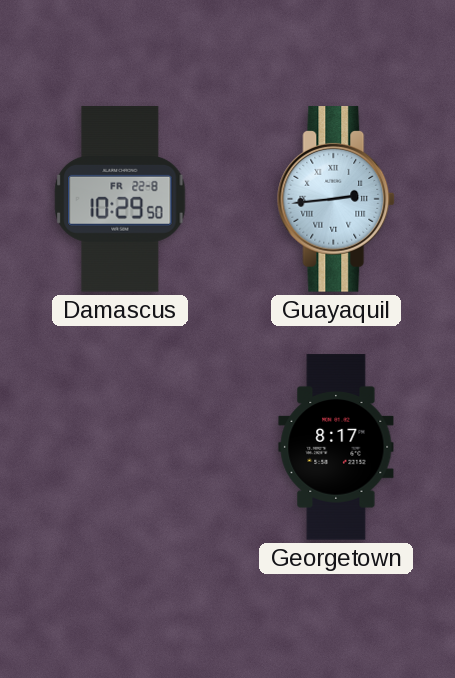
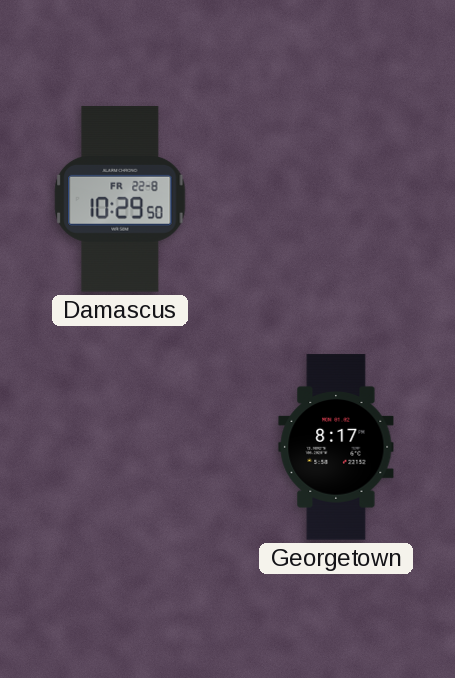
Guayaquil: 2:44 -> none
